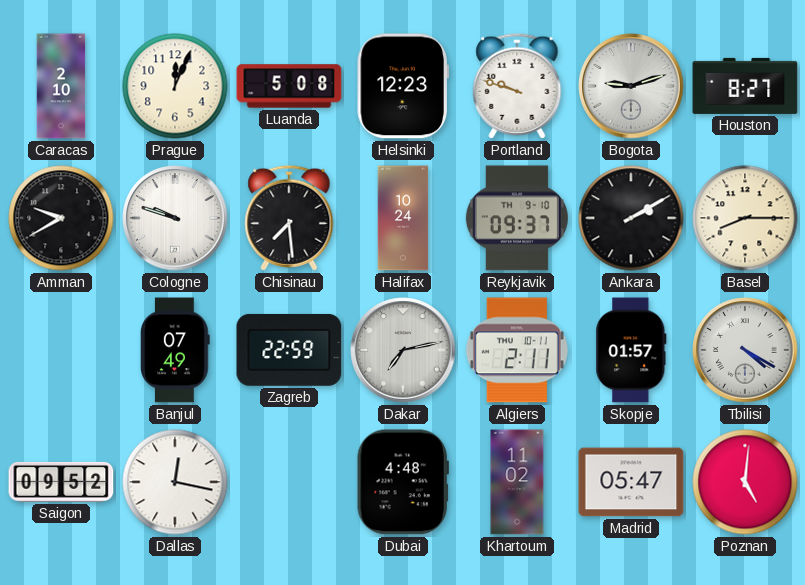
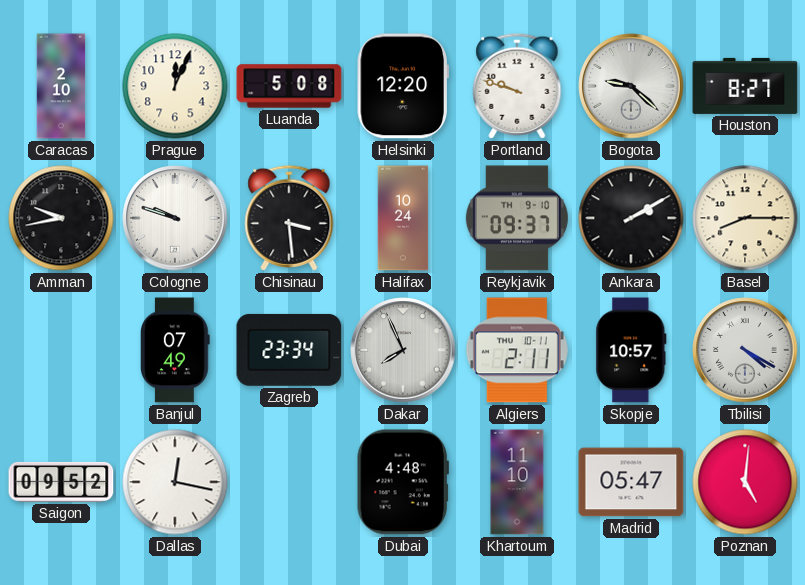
Helsinki: 12:23 -> 12:20
Bogota: 9:12 -> 9:22
Amman: 9:40 -> 9:43
Chisinau: 7:29 -> 3:29
Zagreb: 22:59 -> 23:34
Dakar: 7:13 -> 7:56
Skopje: 01:57 -> 10:57
Khartoum: 11:02 -> 11:10
